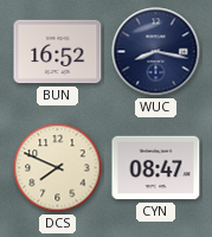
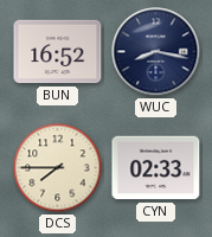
DCS: 7:49 -> 7:45
CYN: 08:47 -> 02:33
